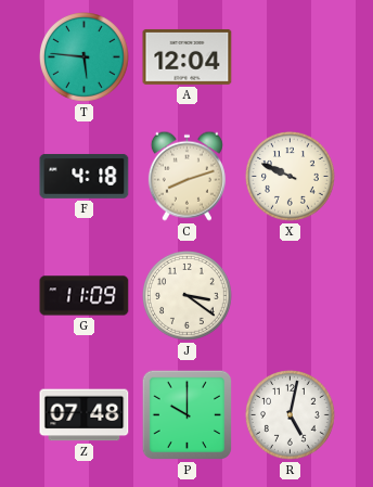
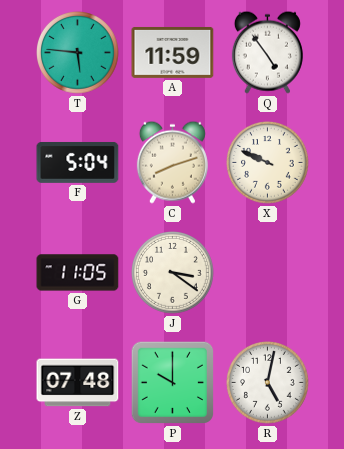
A: 12:04 -> 11:59
Q: none -> 4:54
F: 4:18 -> 5:04
G: 11:09 -> 11:05
